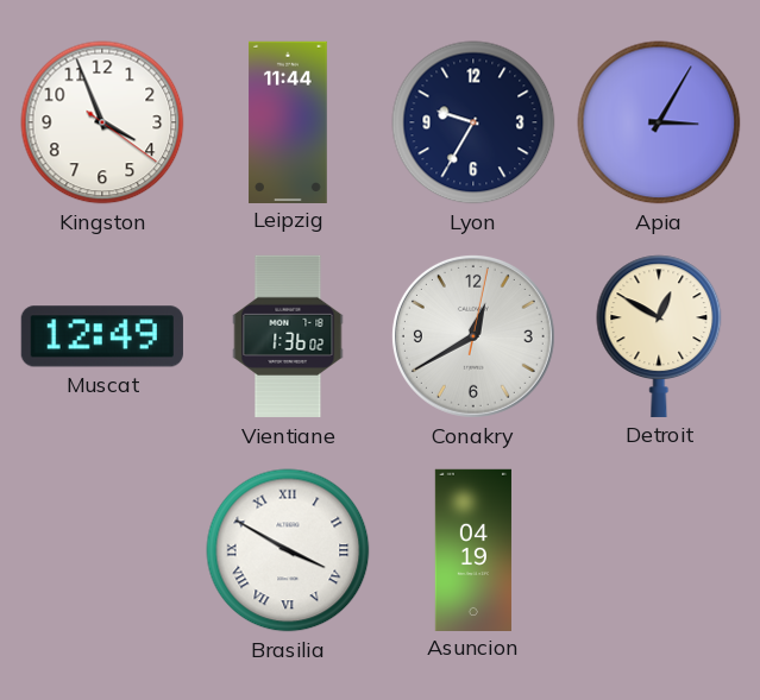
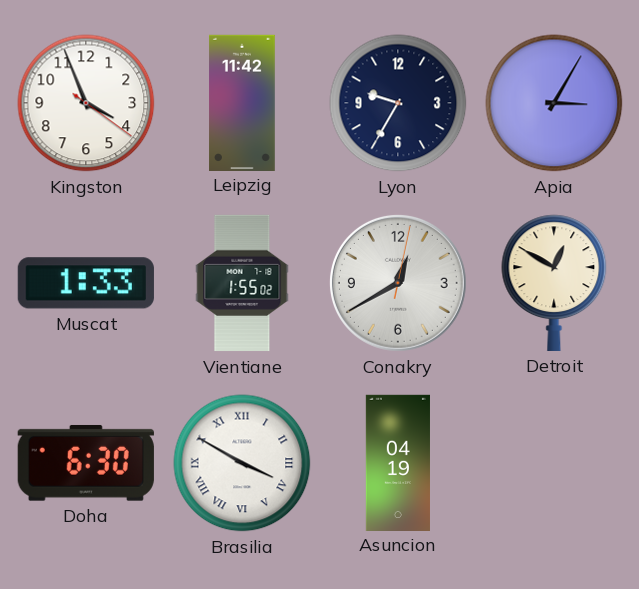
Leipzig: 11:44 -> 11:42
Muscat: 12:49 -> 1:33
Vientiane: 1:36 -> 1:55
Doha: none -> 6:30
